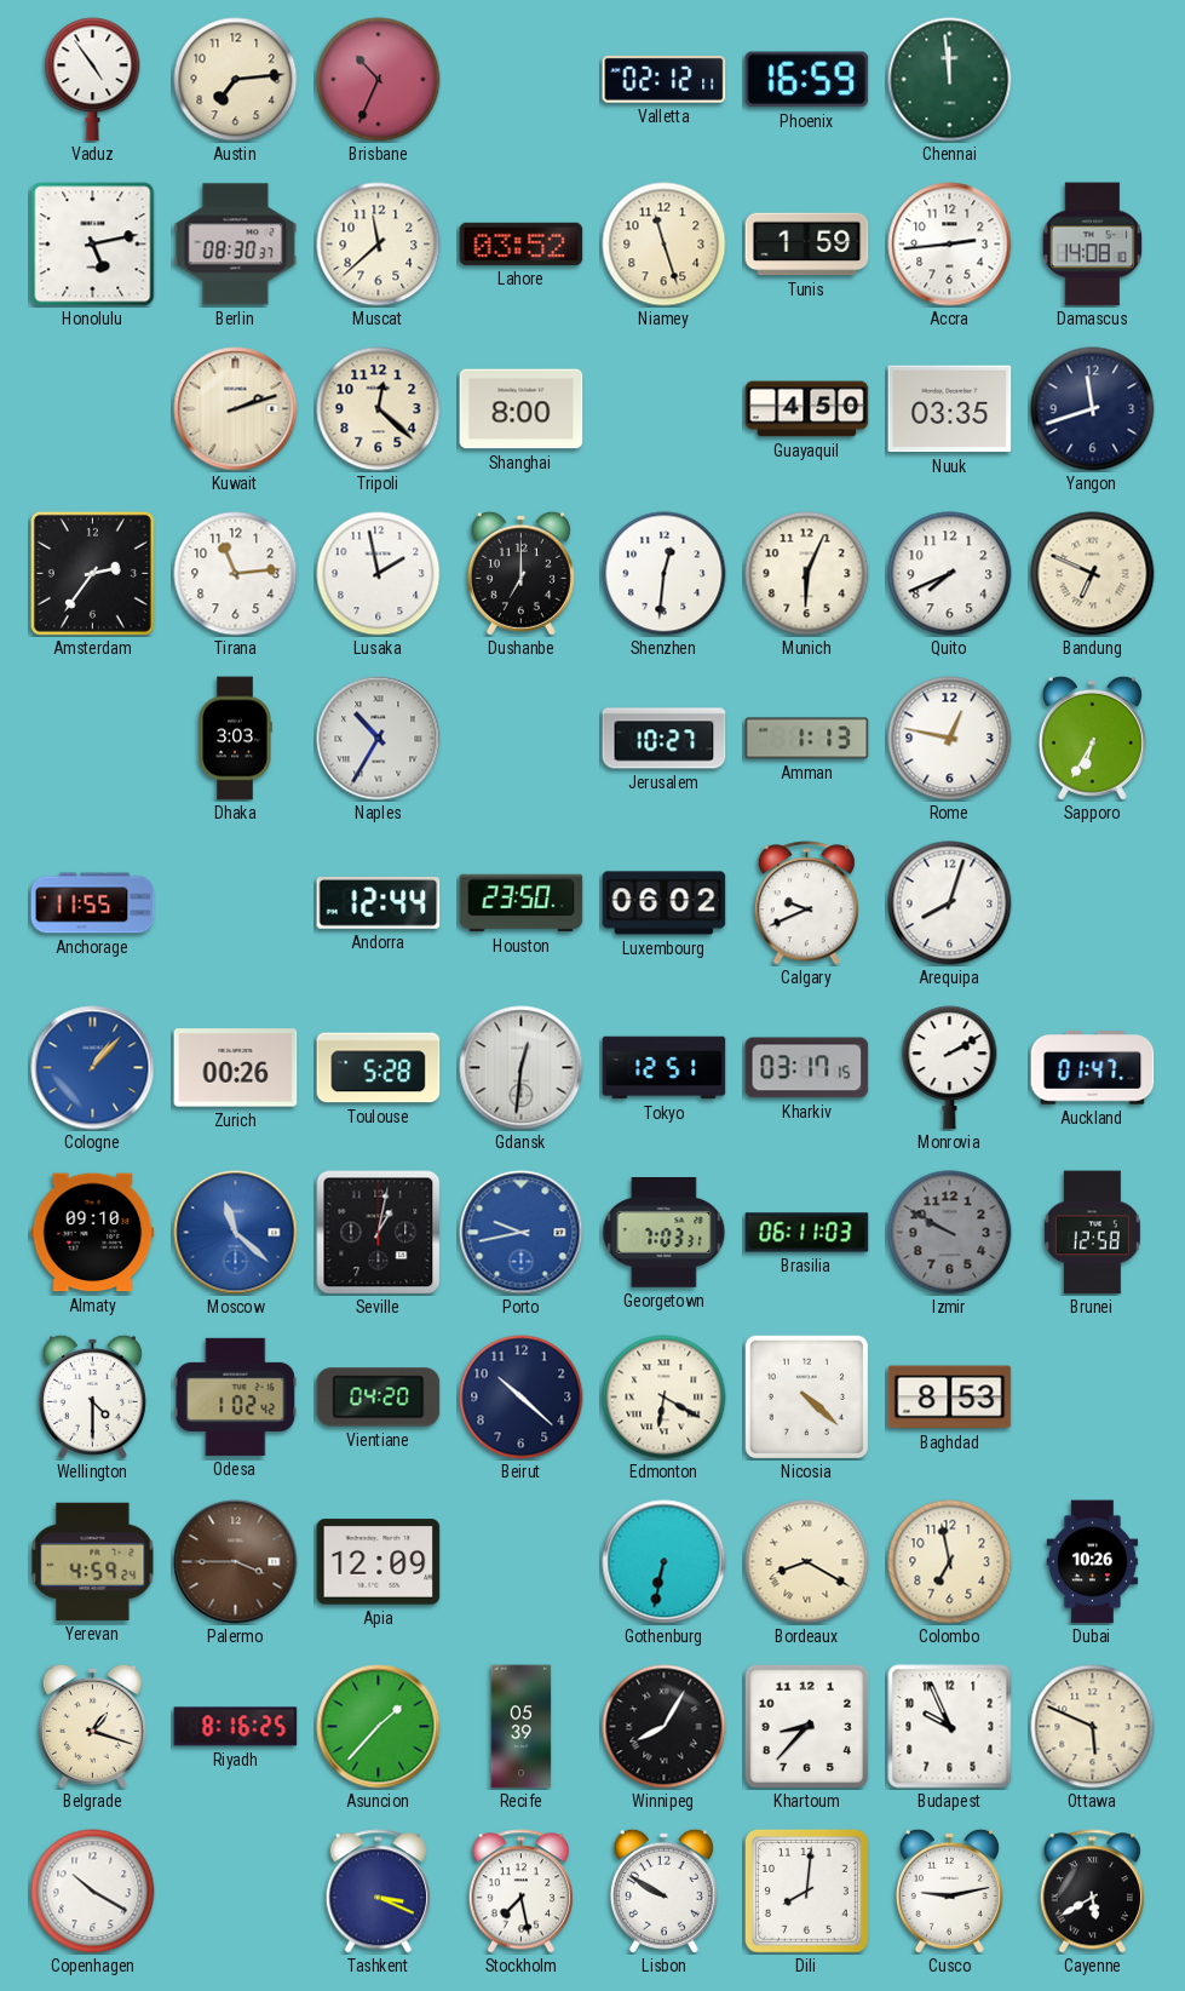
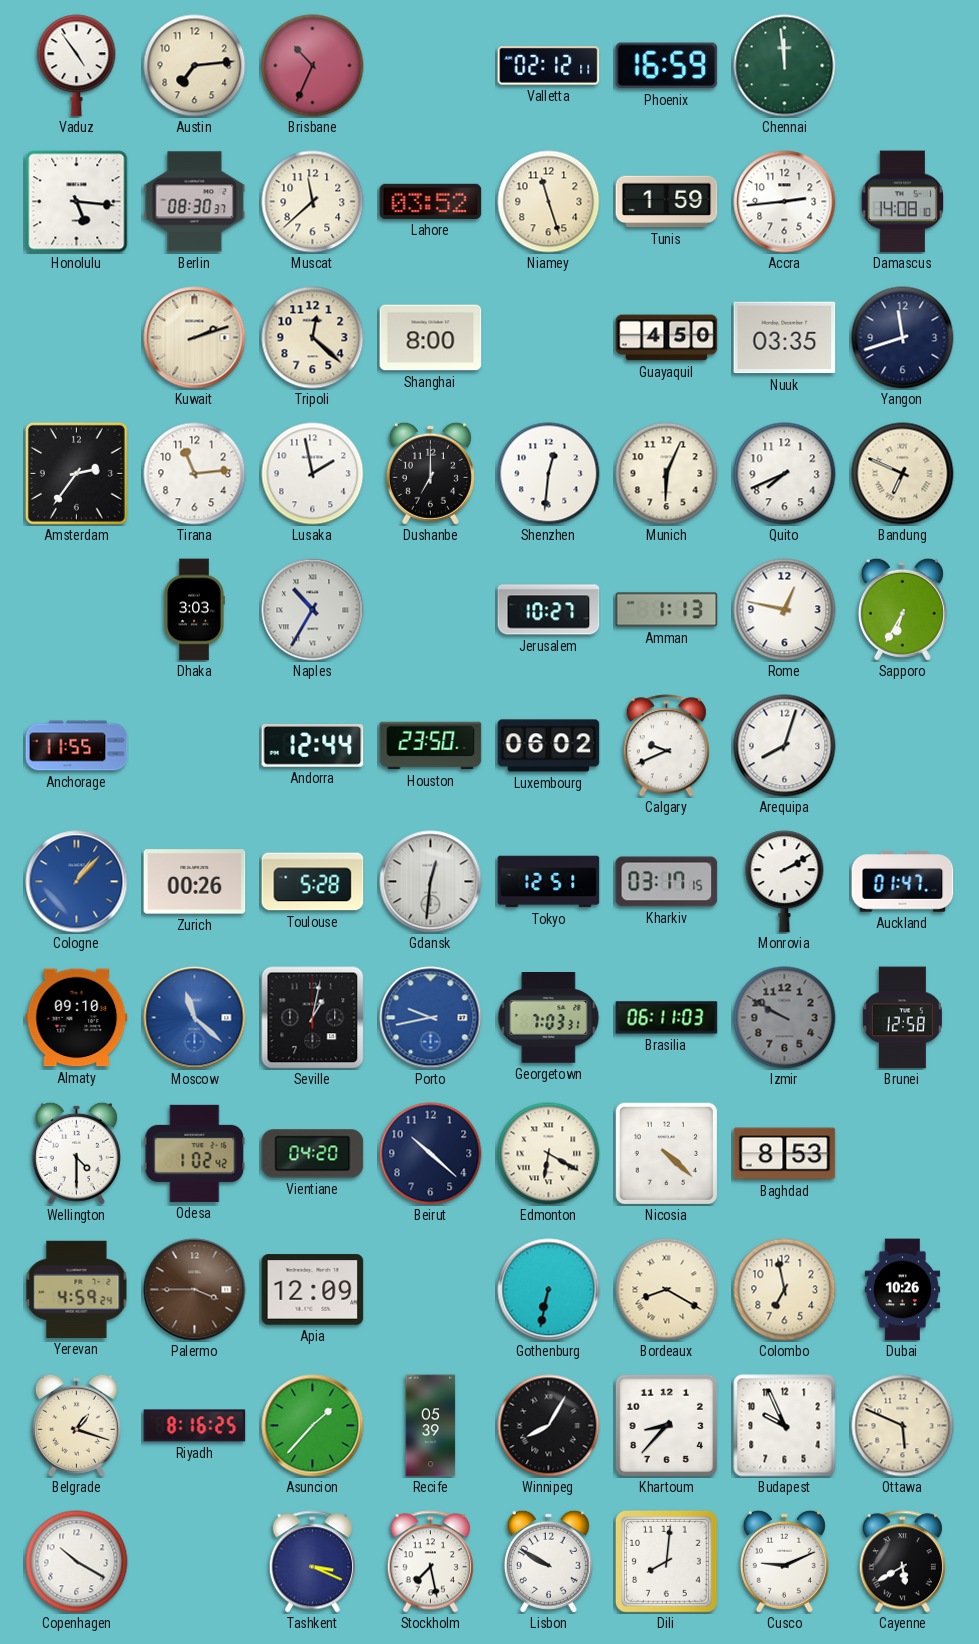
Honolulu: 5:13 -> 5:16
Cusco: 9:13 -> 9:11
